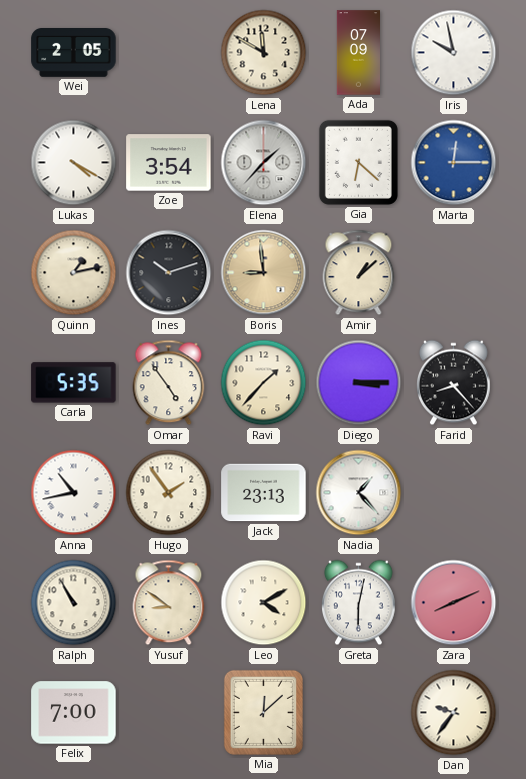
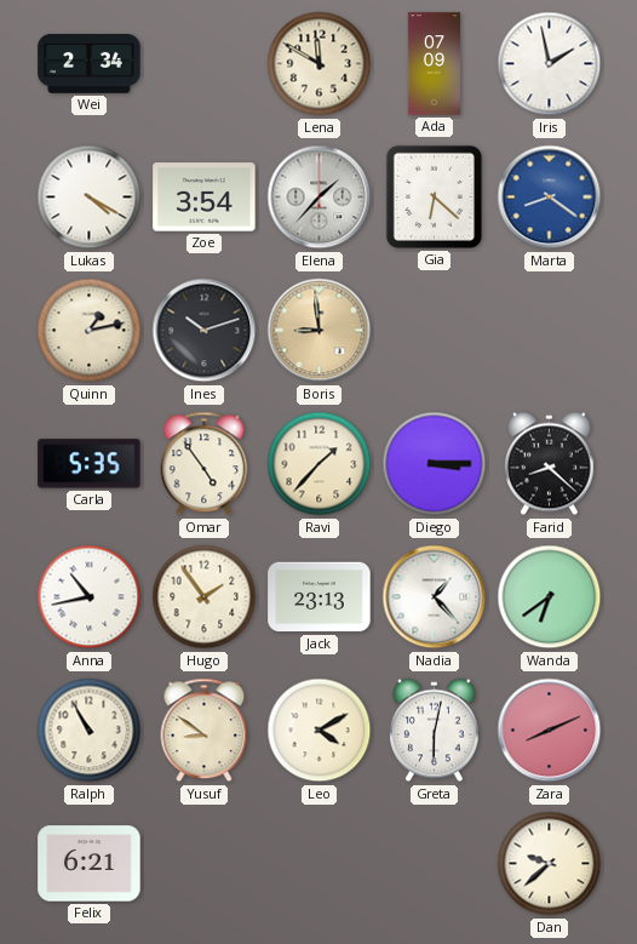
Wei: 2:05 -> 2:34
Iris: 9:58 -> 1:58
Marta: 12:15 -> 8:21
Amir: 1:08 -> none
Farid: 8:23 -> 8:22
Wanda: none -> 6:39
Felix: 7:00 -> 6:21
Mia: 12:08 -> none
Dan: 9:36 -> 9:38
